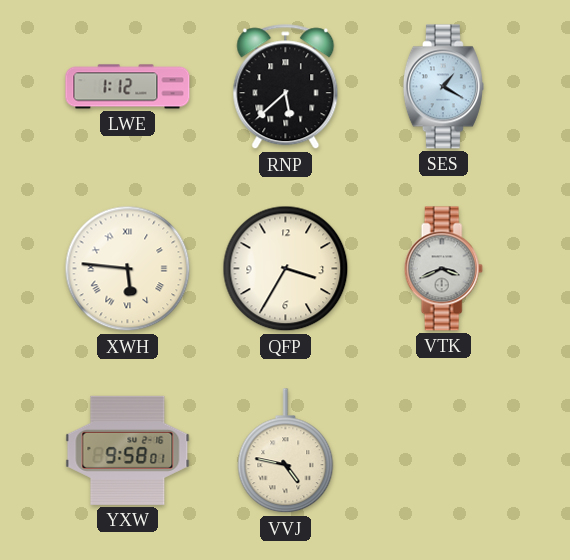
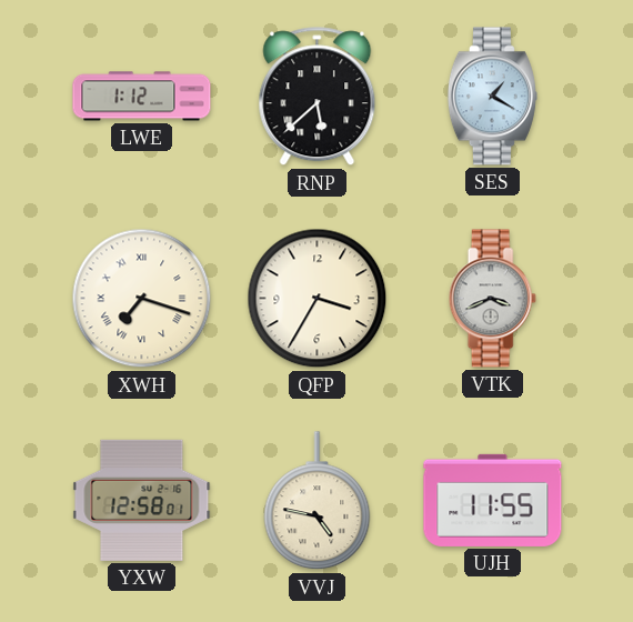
XWH: 5:46 -> 7:18
YXW: 9:58 -> 12:58
UJH: none -> 11:55
